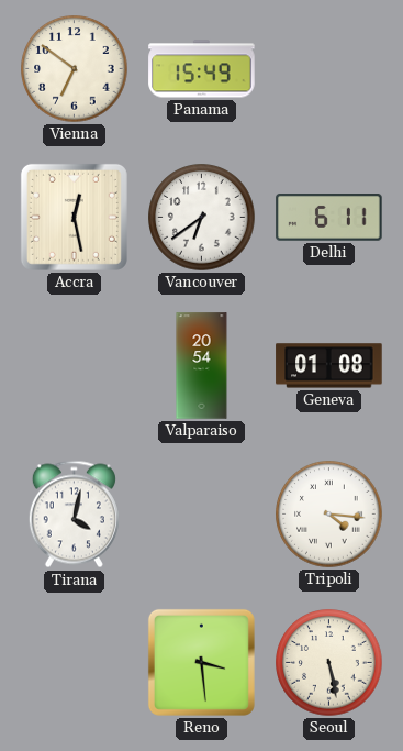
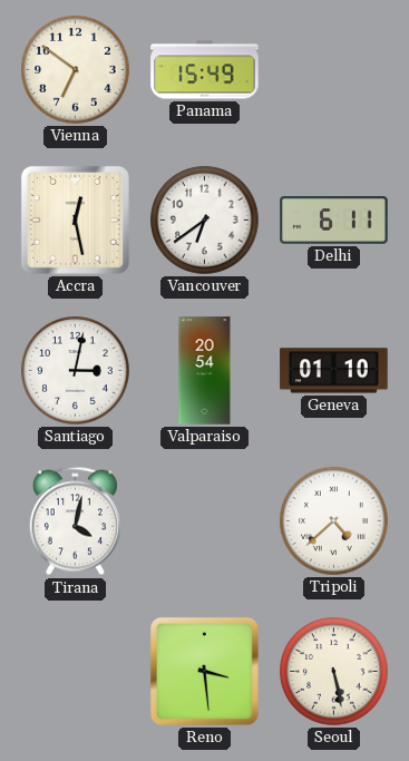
Santiago: none -> 3:02
Geneva: 01:08 -> 01:10
Tripoli: 4:16 -> 4:38
